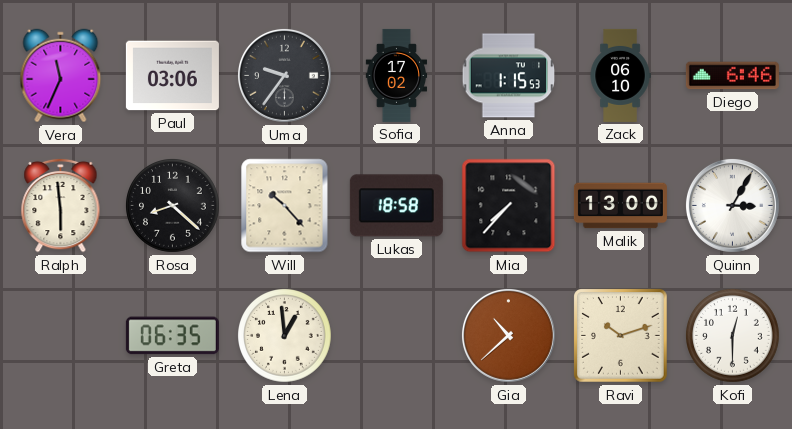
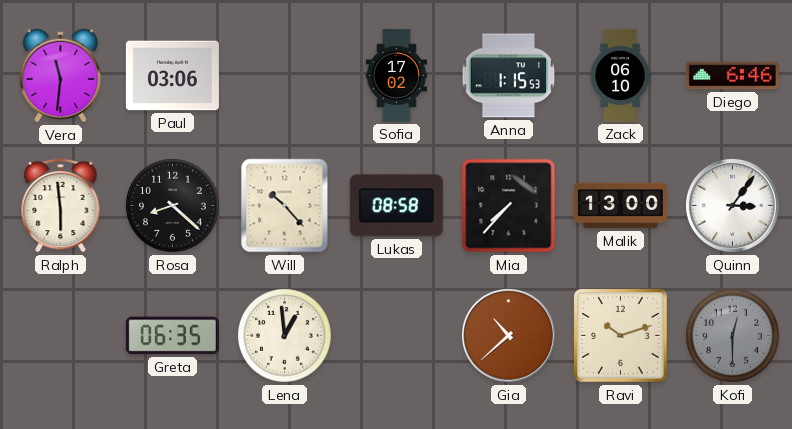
Vera: 11:34 -> 11:31
Uma: 9:36 -> none
Lukas: 18:58 -> 08:58
Quinn: 3:05 -> 3:06
Kofi dial: white -> grey
